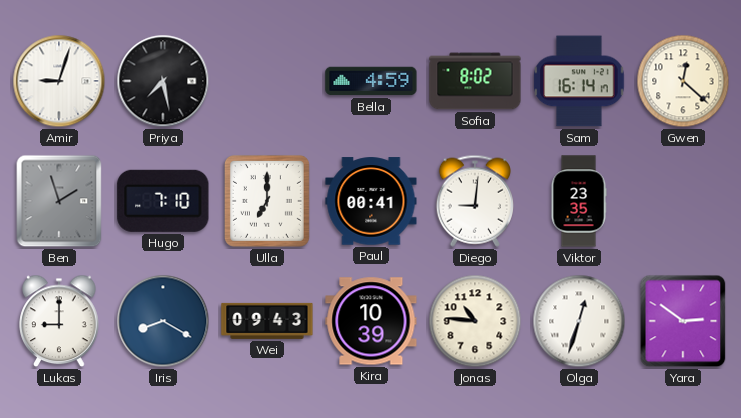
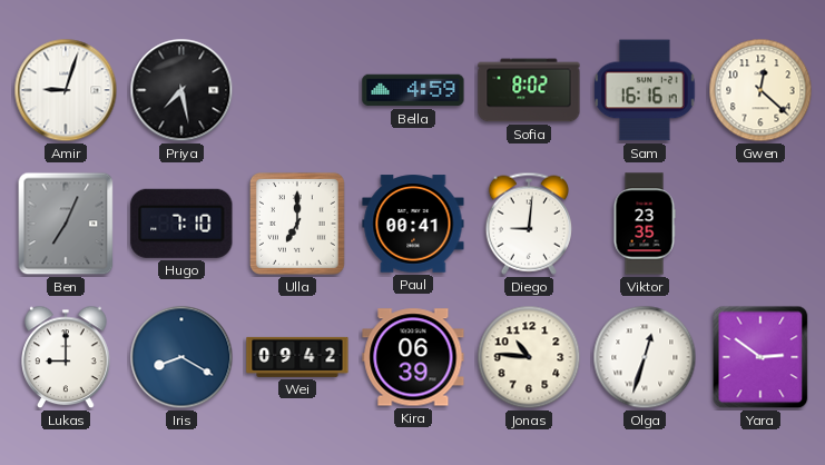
Sam: 16:14 -> 16:16
Ben: 1:57 -> 7:04
Wei: 09:43 -> 09:42
Kira: 10:39 -> 06:39
